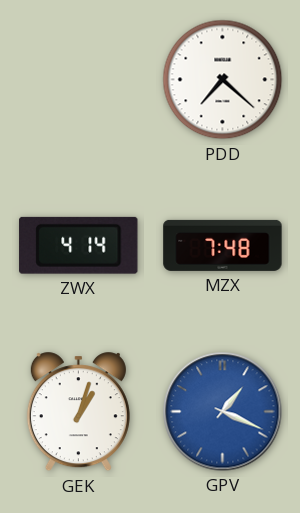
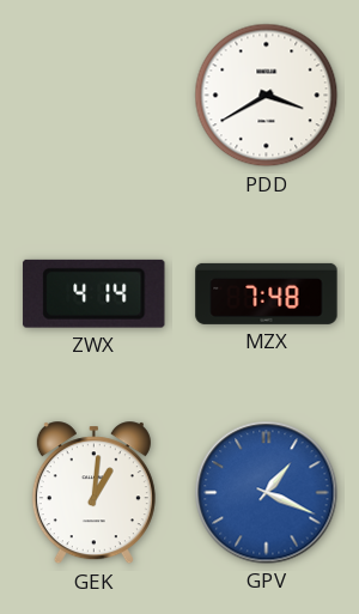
PDD: 7:22 -> 3:40
GEK: 1:03 -> 1:01
